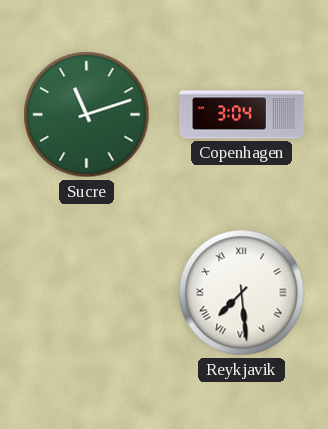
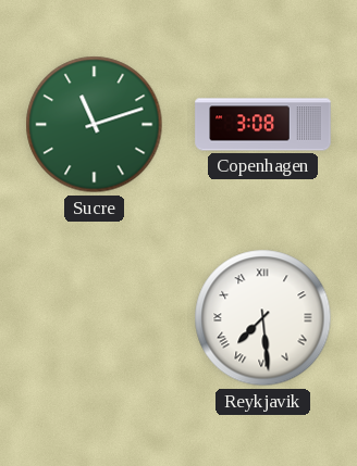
Copenhagen: 3:04 -> 3:08
